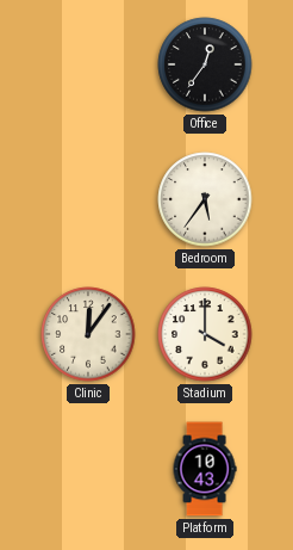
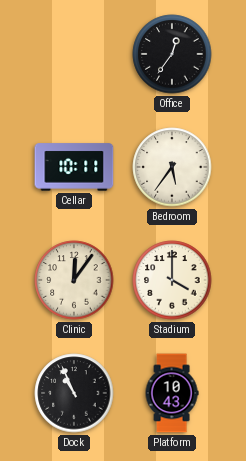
Cellar: none -> 10:11
Dock: none -> 10:56
